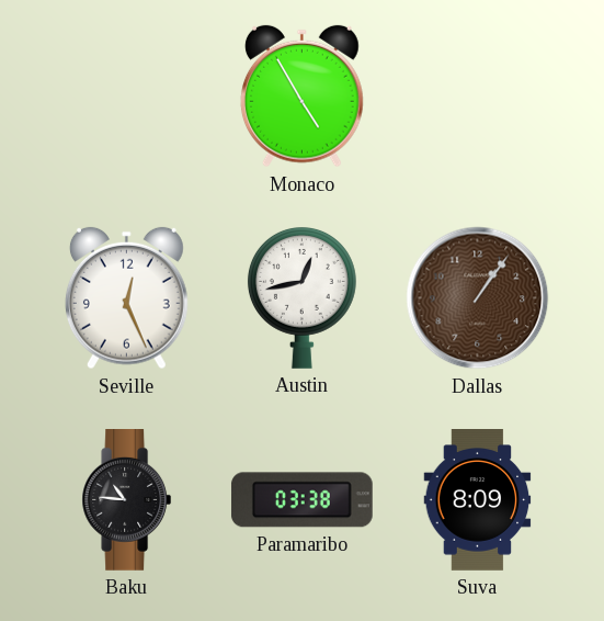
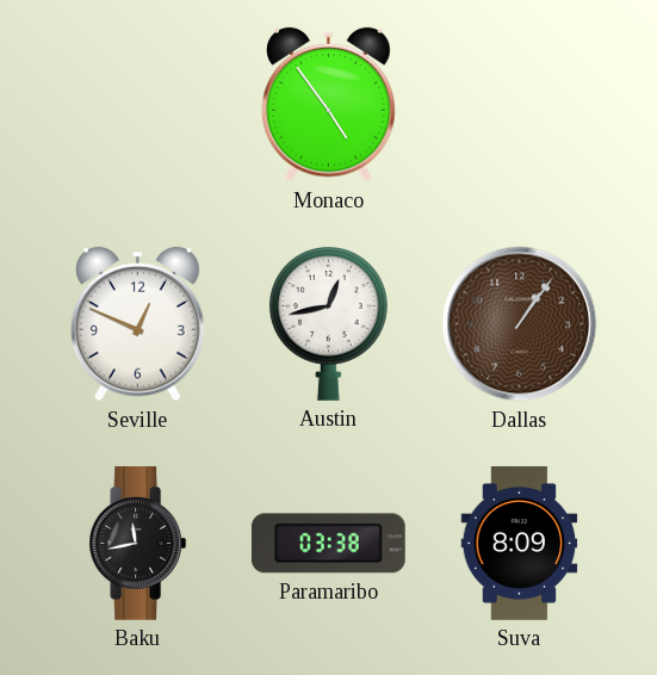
Monaco: 4:55 -> 4:54
Seville: 12:26 -> 12:49
Baku: 10:46 -> 11:43
